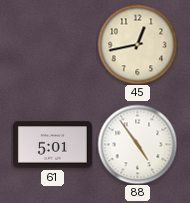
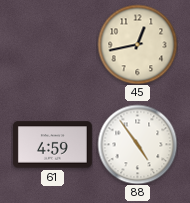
61: 5:01 -> 4:59
